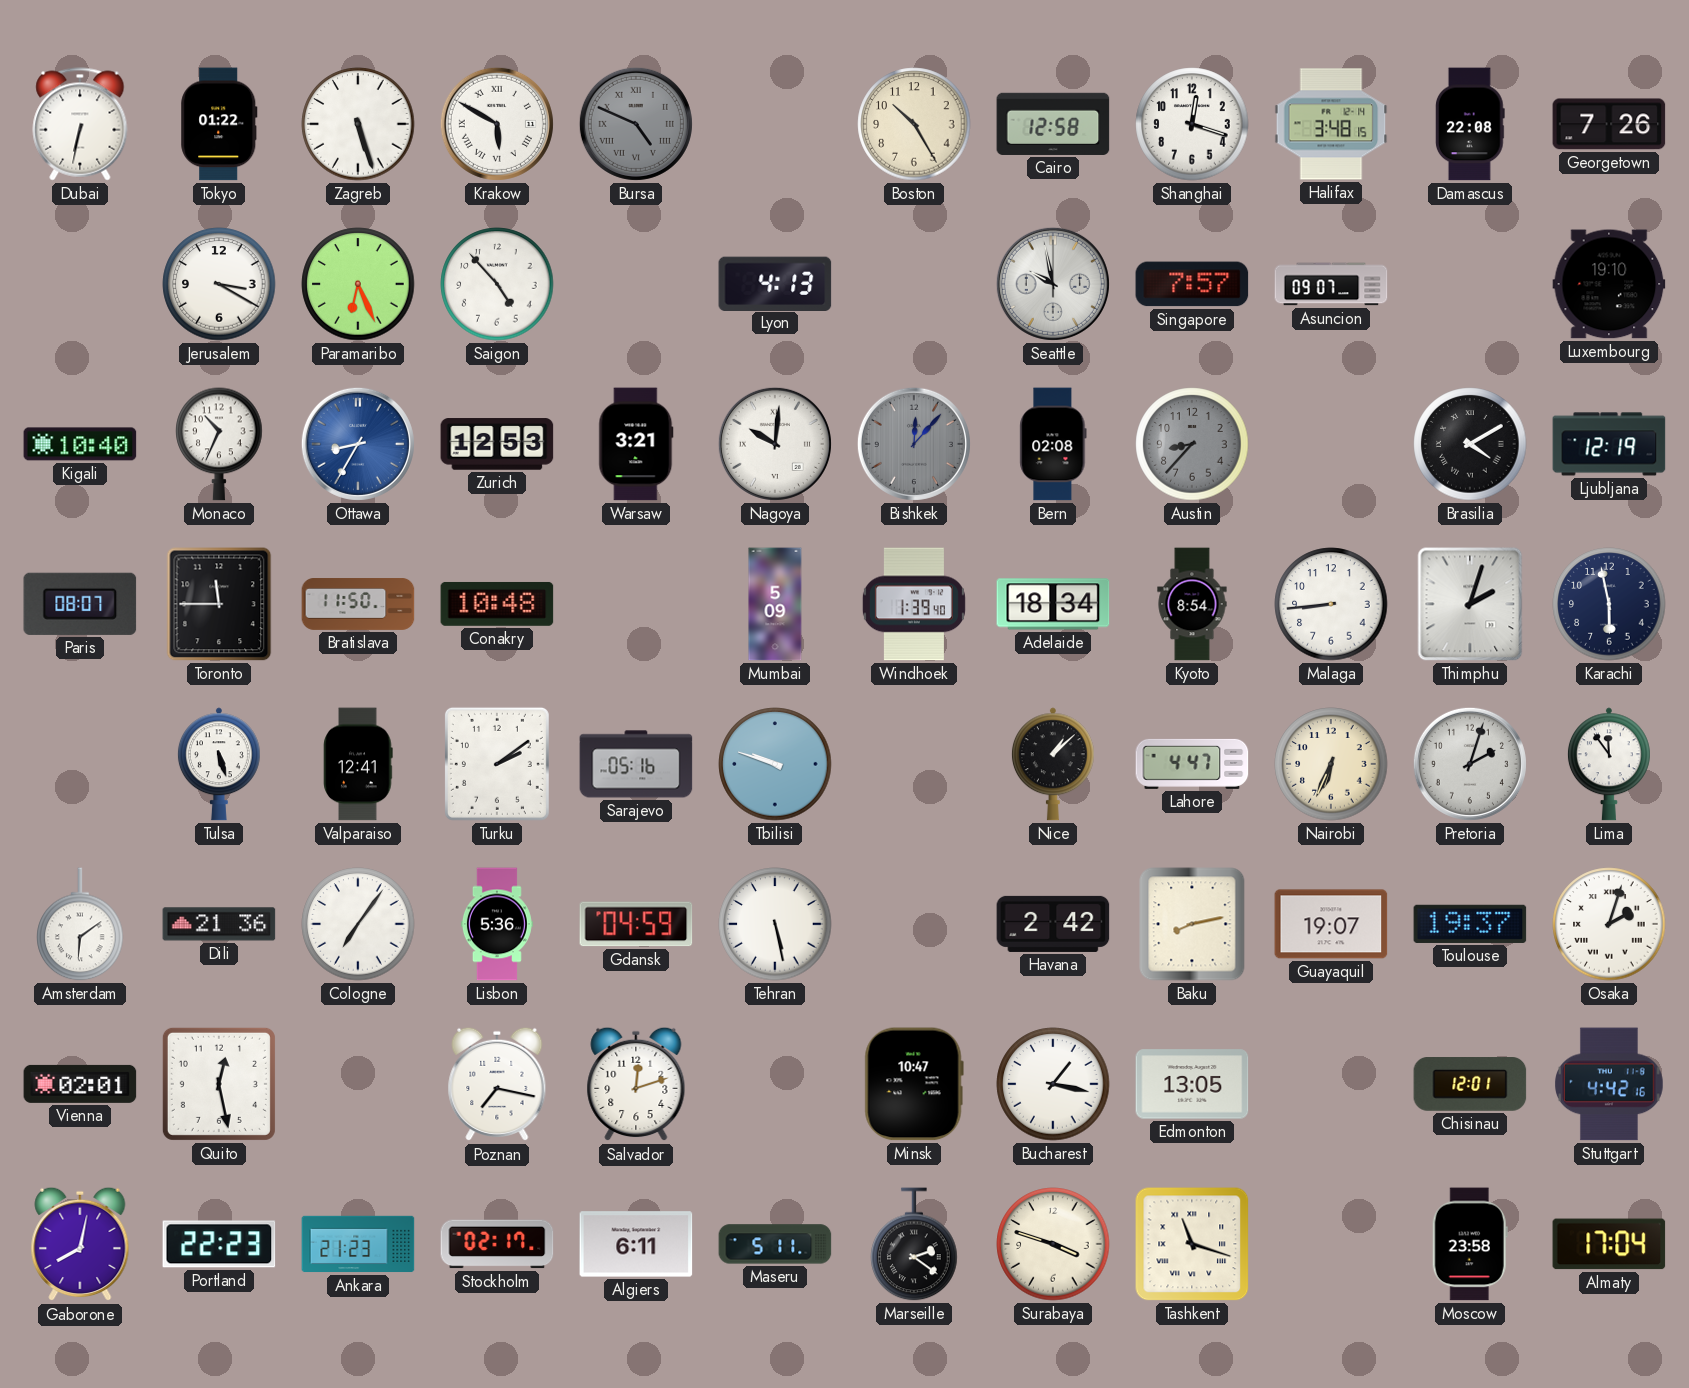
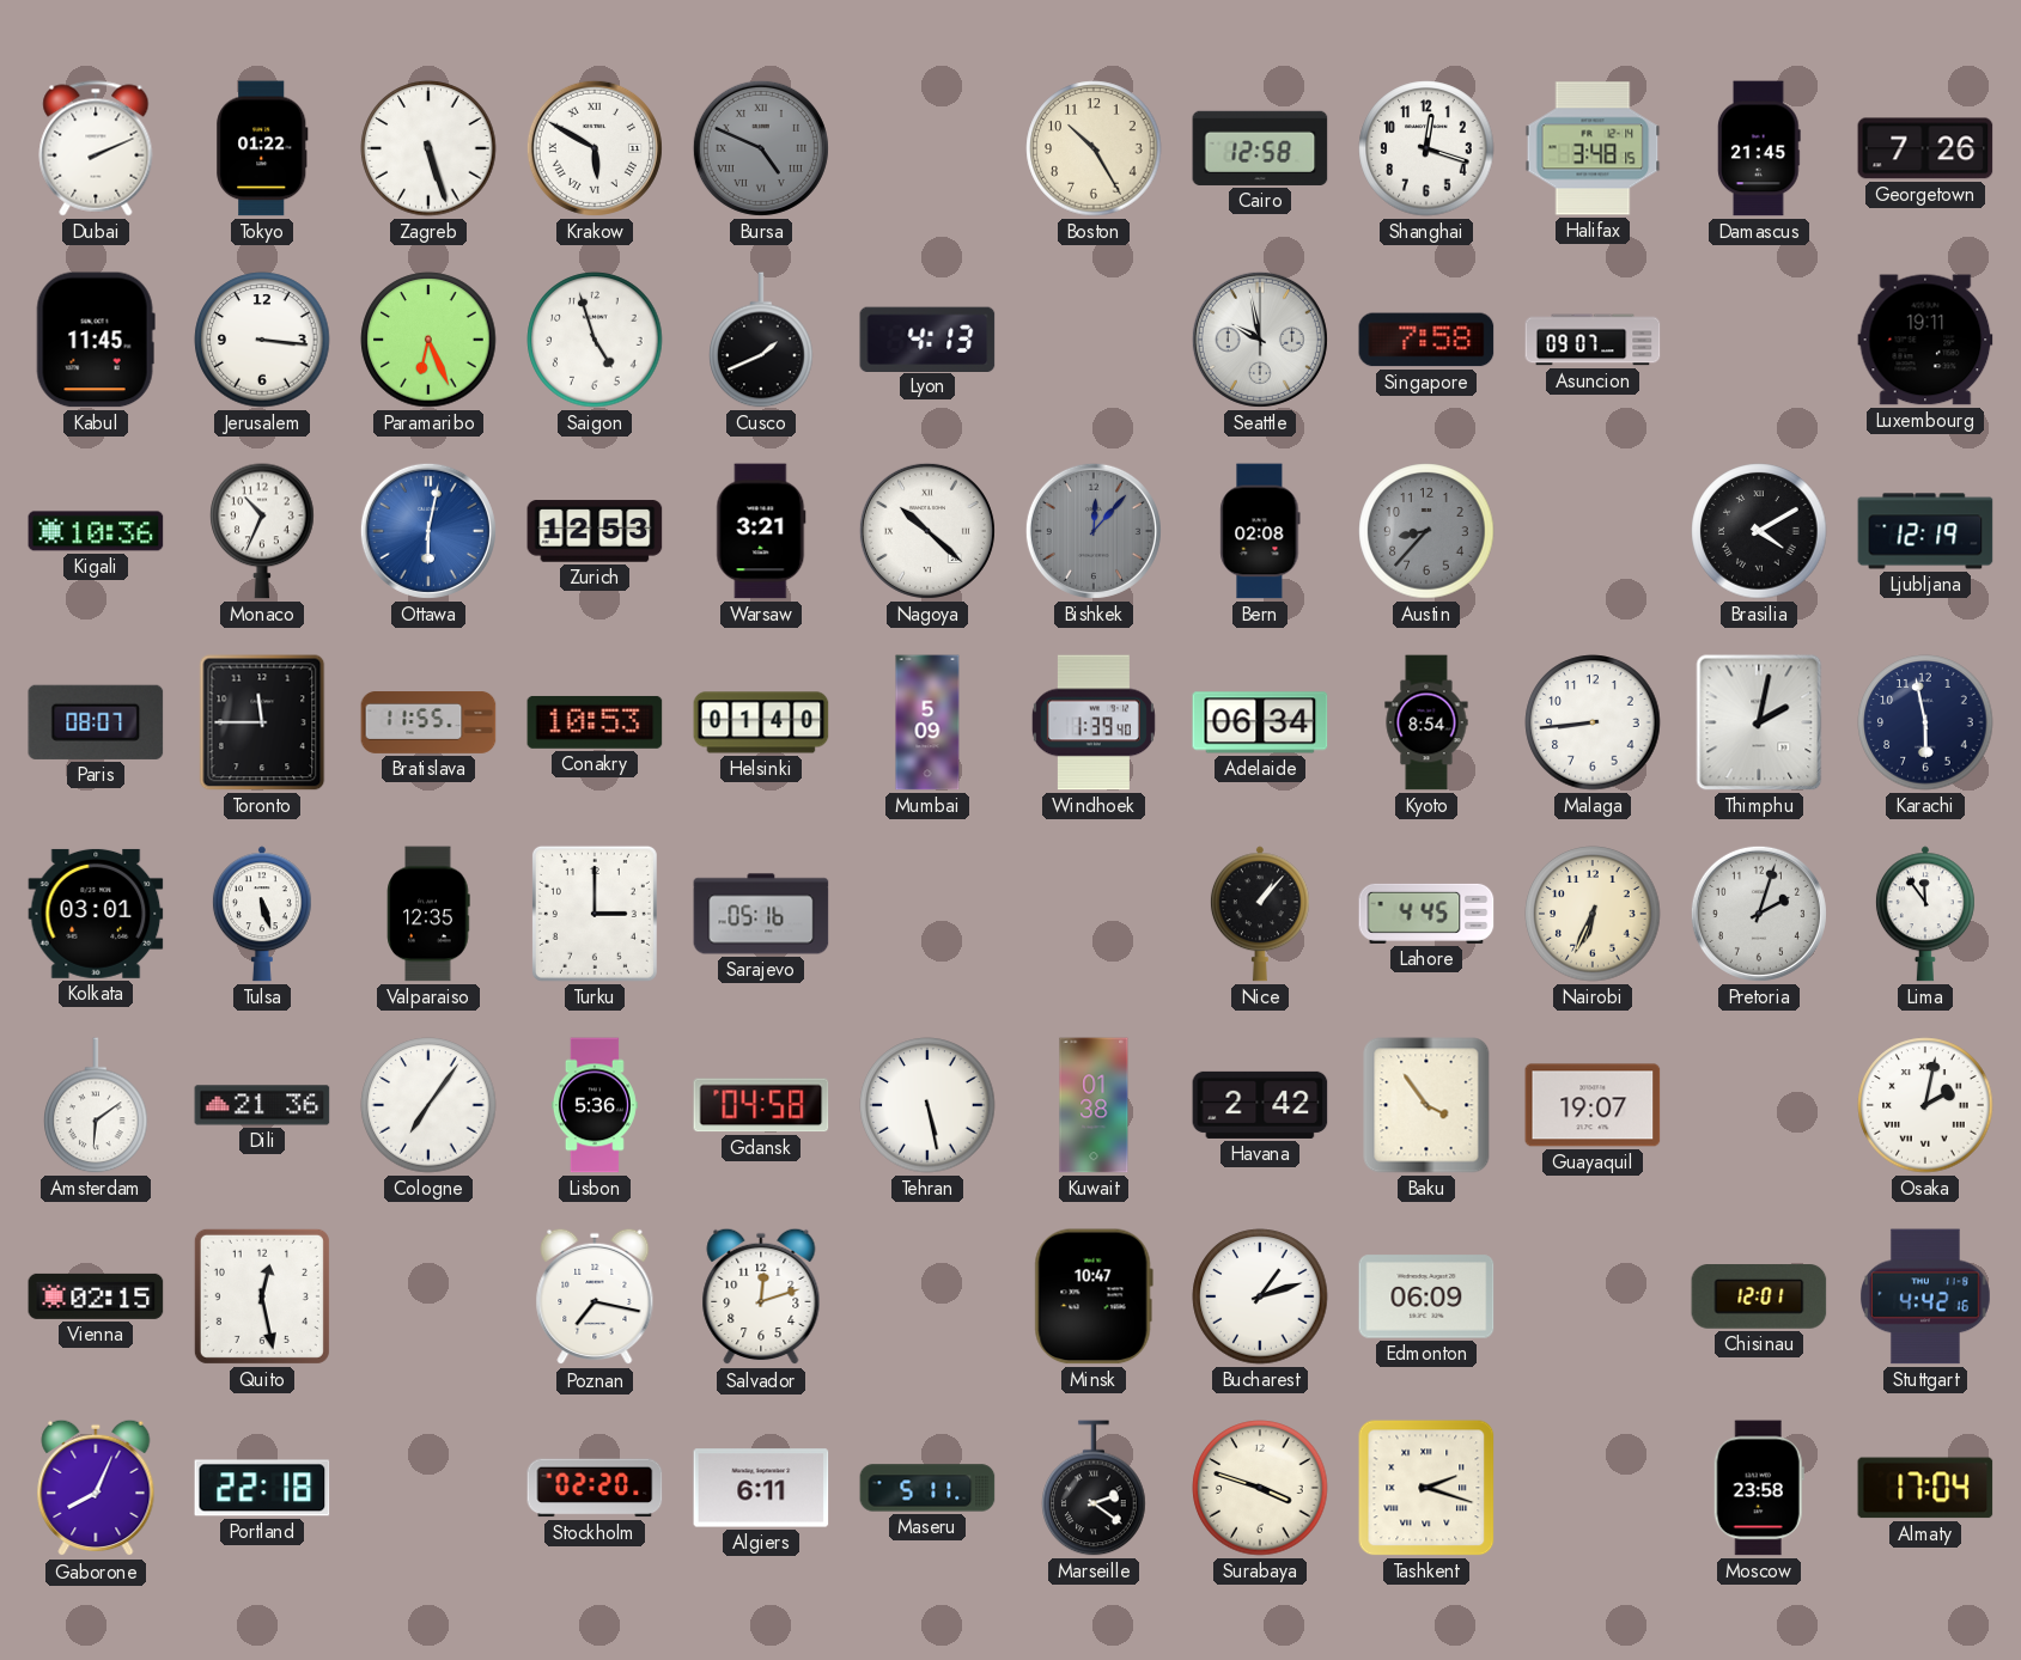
Dubai: 6:32 -> 2:11
Damascus: 22:08 -> 21:45
Kabul: none -> 11:45
Jerusalem: 3:20 -> 3:16
Saigon: 4:53 -> 4:57
Cusco: none -> 1:41
Singapore: 7:57 -> 7:58
Luxembourg: 19:10 -> 19:11
Kigali: 10:40 -> 10:36
Ottawa: 8:35 -> 6:02
Nagoya: 10:01 -> 10:22
Bratislava: 11:50 -> 11:55
Conakry: 10:48 -> 10:53
Helsinki: none -> 01:40
Adelaide: 18:34 -> 06:34
Thimphu: 2:03 -> 2:02
Kolkata: none -> 03:01
Valparaiso: 12:41 -> 12:35
Turku: 2:09 -> 3:00
Tbilisi: 9:48 -> none
Nice: 1:08 -> 1:07
Lahore: 4:47 -> 4:45
Gdansk: 04:59 -> 04:58
Kuwait: none -> 01:38
Baku: 8:13 -> 3:54
Toulouse: 19:37 -> none
Osaka: 2:03 -> 2:02
Vienna: 02:01 -> 02:15
Bucharest: 1:17 -> 1:12
Edmonton: 13:05 -> 06:09
Gaborone: 8:02 -> 8:04
Portland: 22:23 -> 22:18
Ankara: 21:23 -> none
Stockholm: 02:17 -> 02:20
Tashkent: 11:18 -> 2:18
